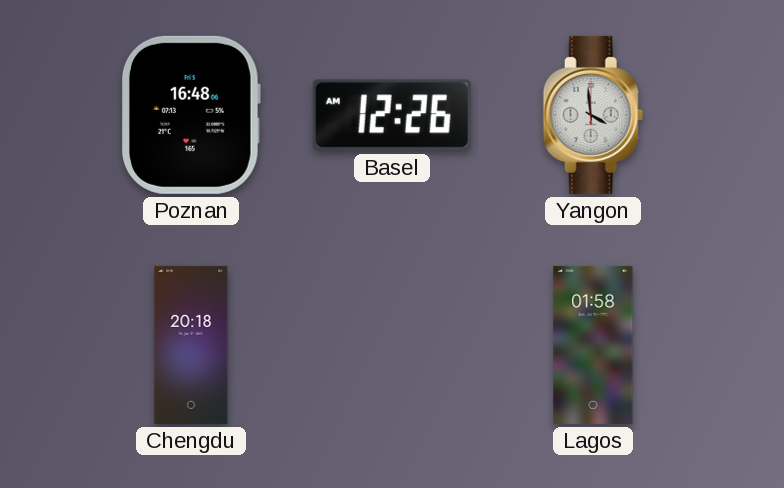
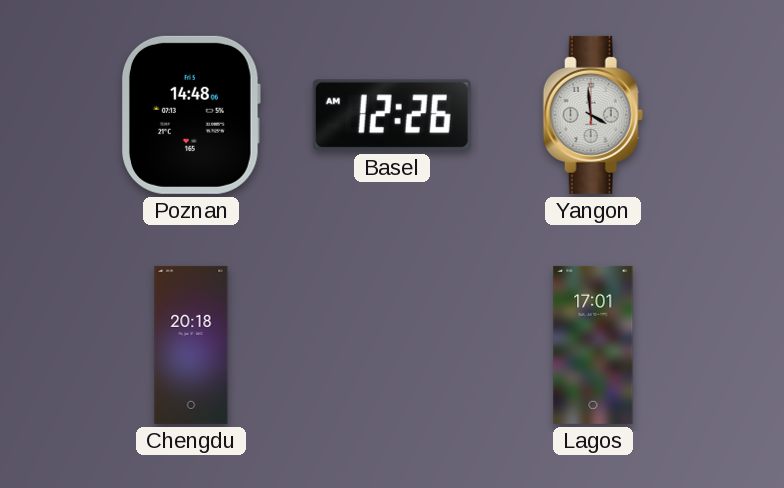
Poznan: 16:48 -> 14:48
Lagos: 01:58 -> 17:01
